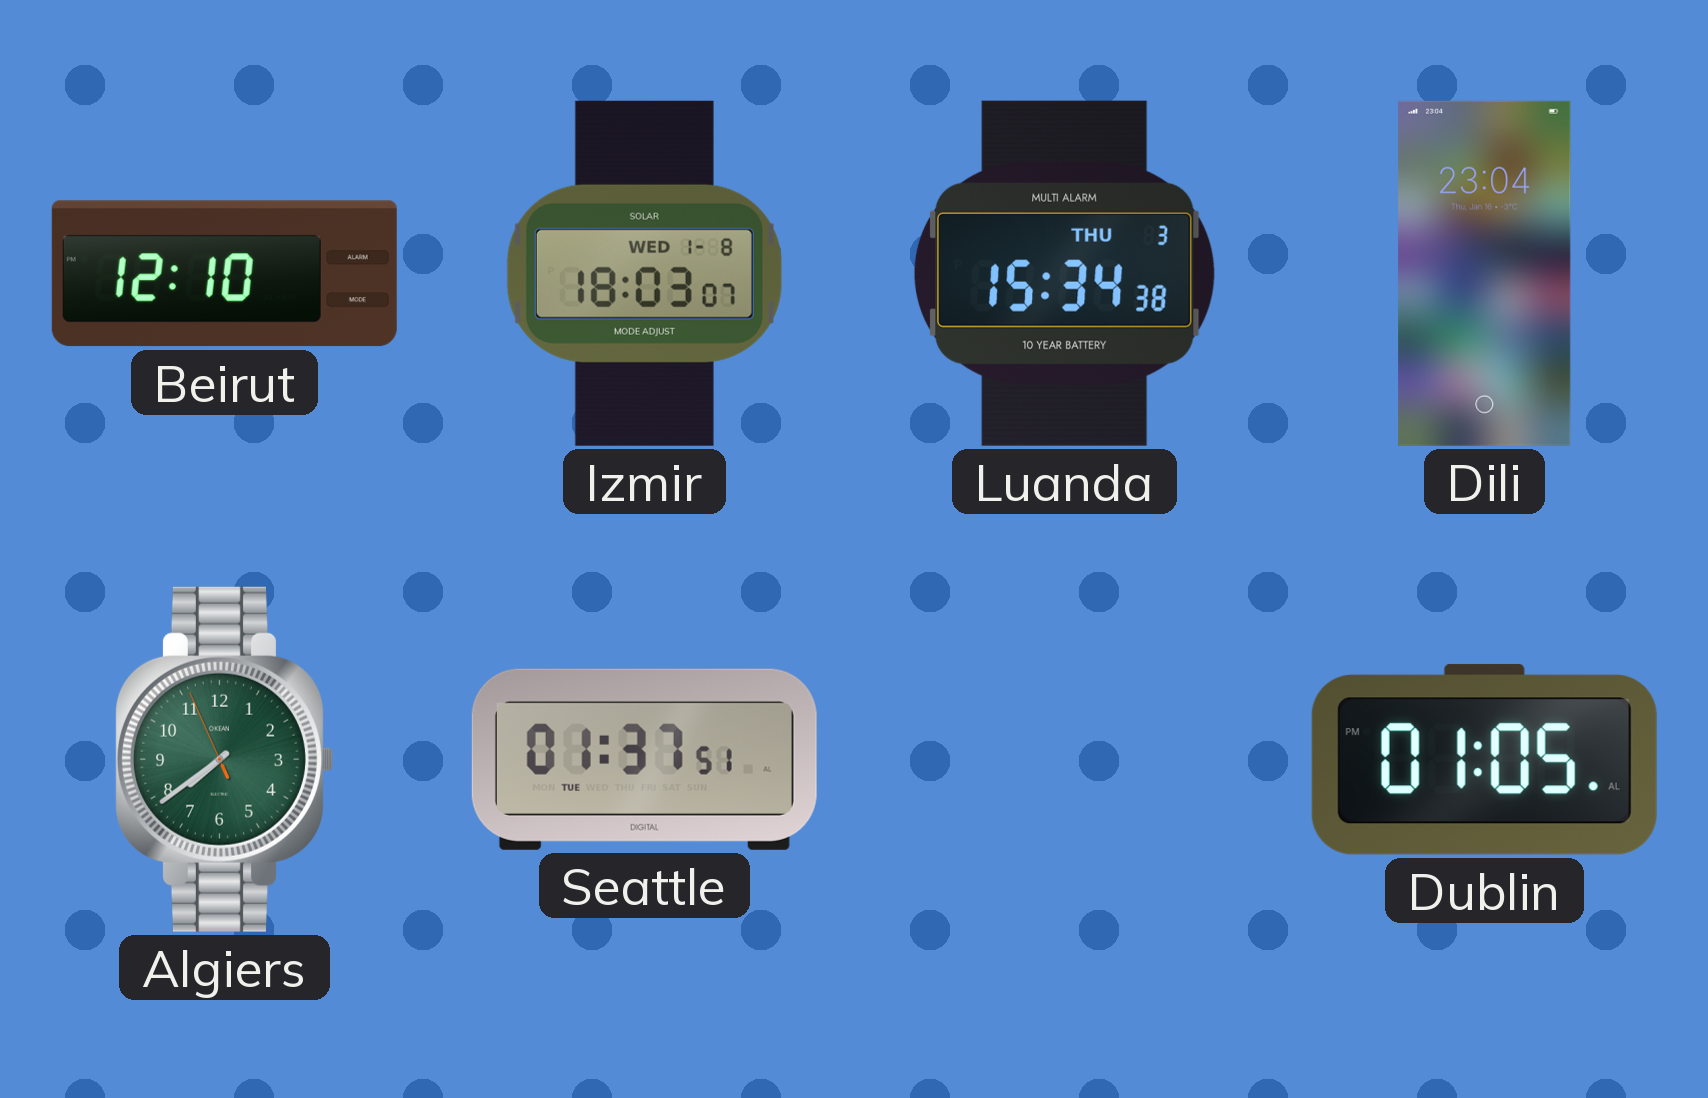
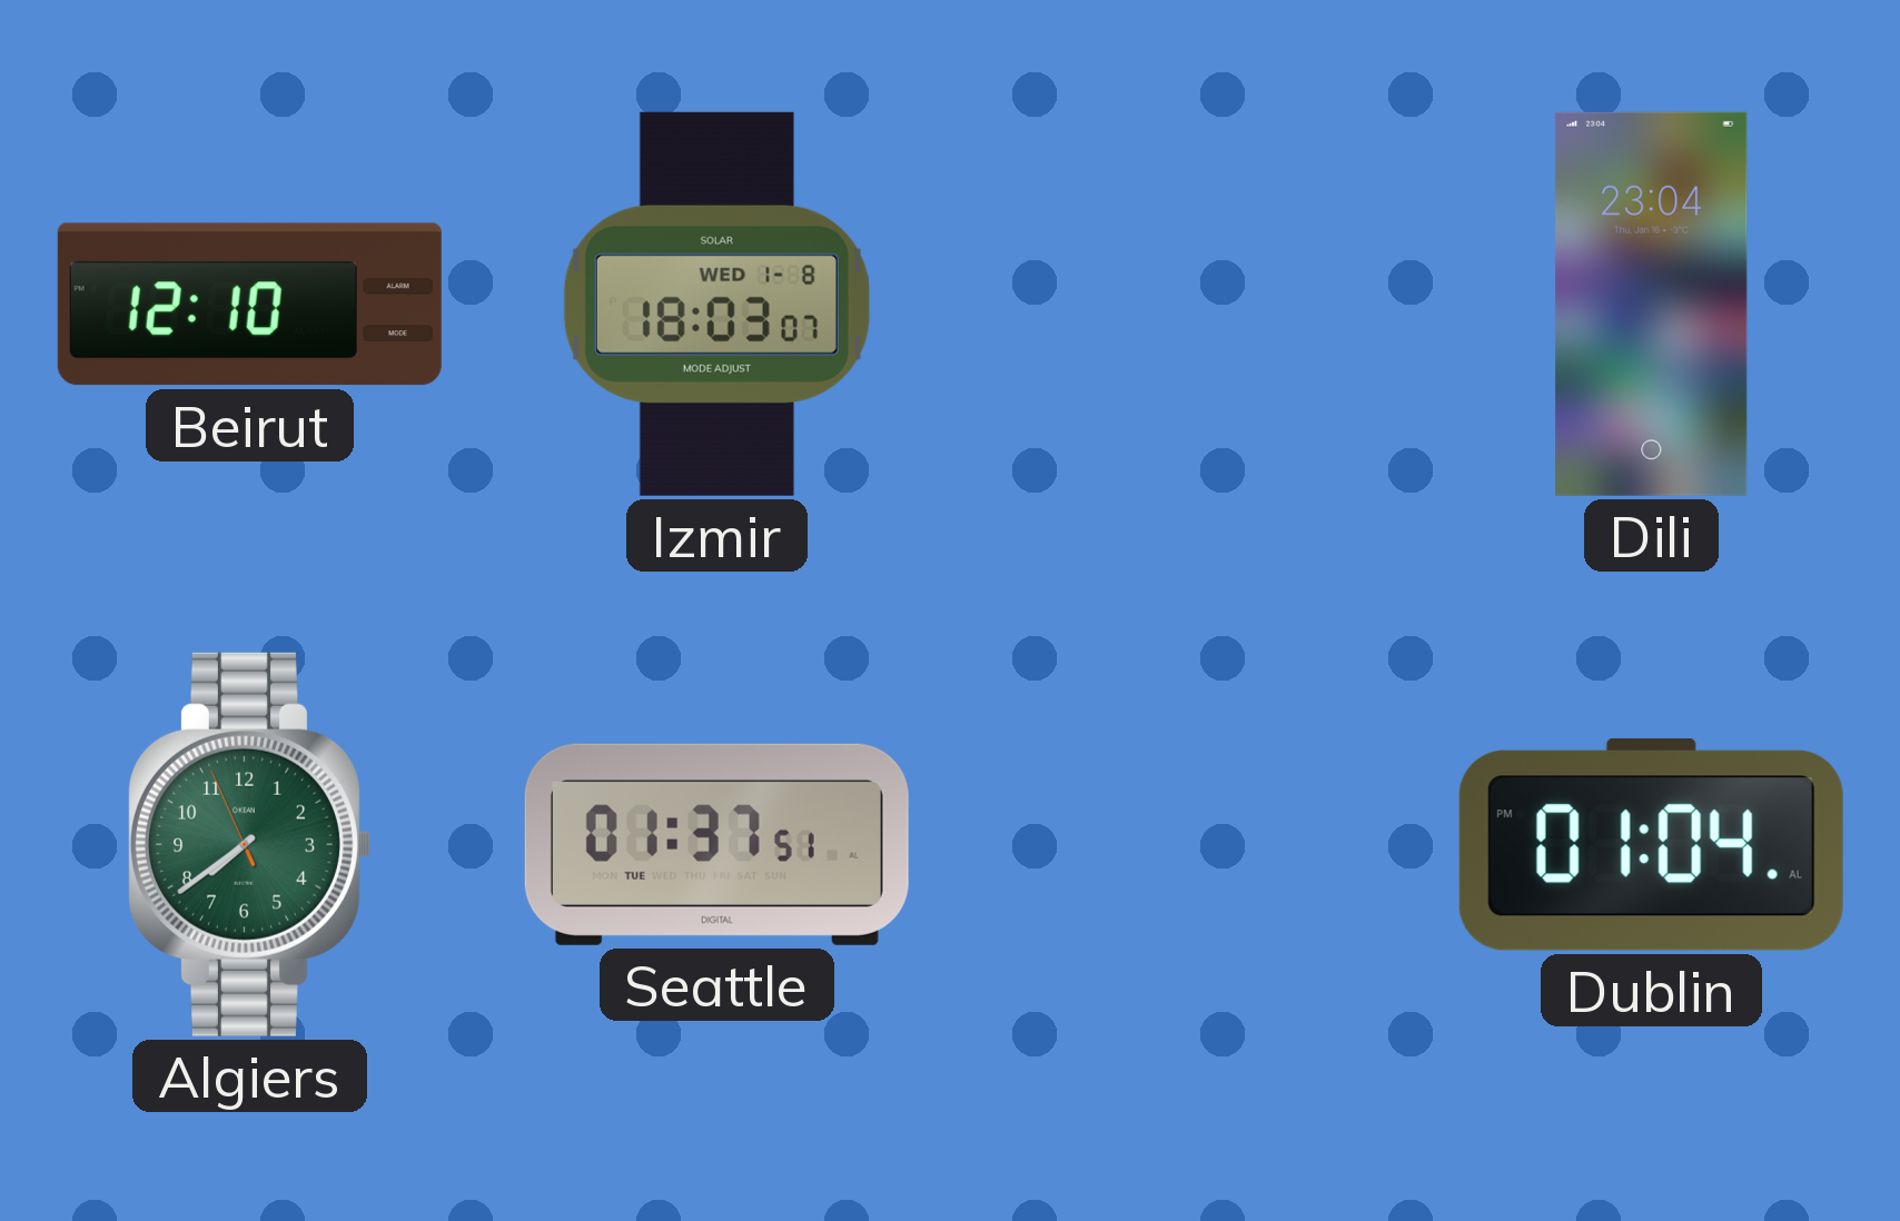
Luanda: 15:34 -> none
Dublin: 01:05 -> 01:04
